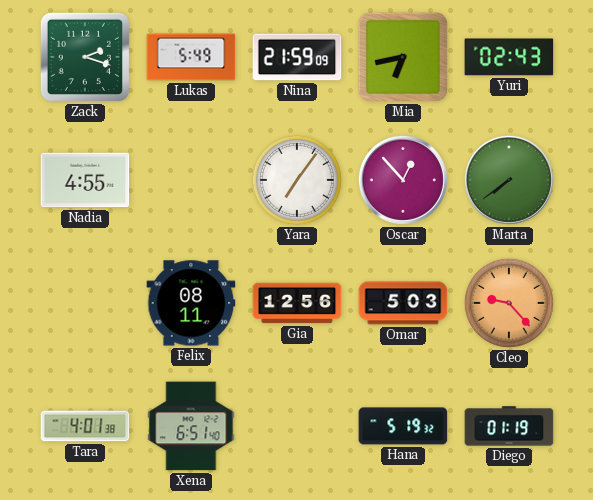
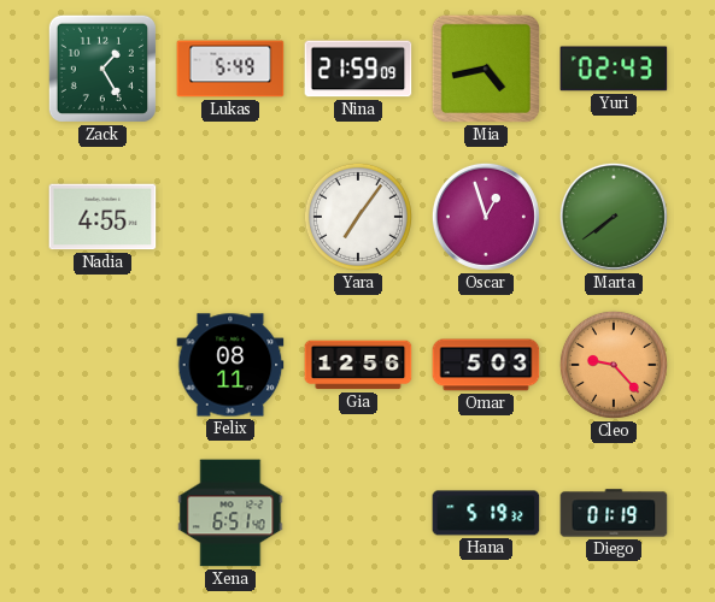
Zack: 2:18 -> 1:25
Mia: 6:43 -> 4:43
Oscar: 12:53 -> 12:57
Tara: 4:01 -> none
